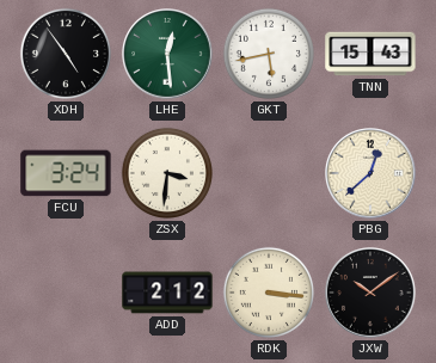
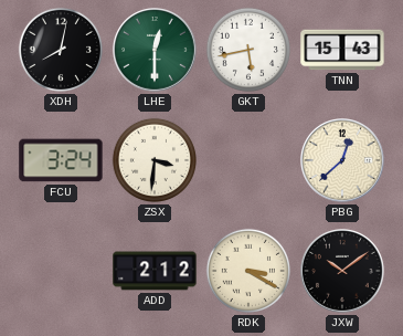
XDH: 4:54 -> 8:02
LHE: 12:29 -> 12:30
RDK: 3:16 -> 3:20
